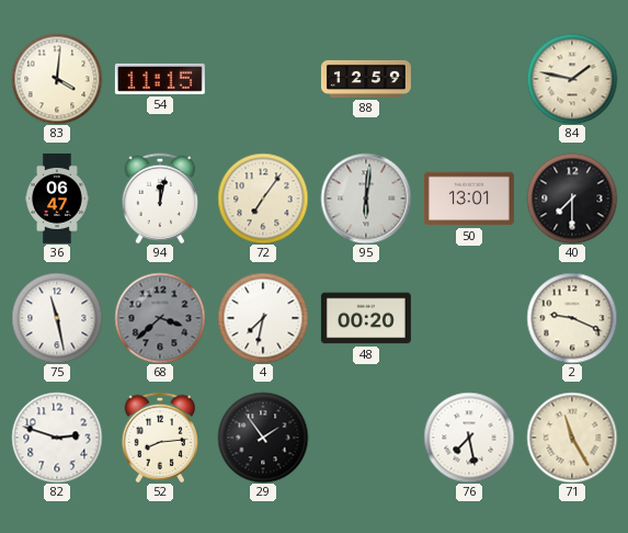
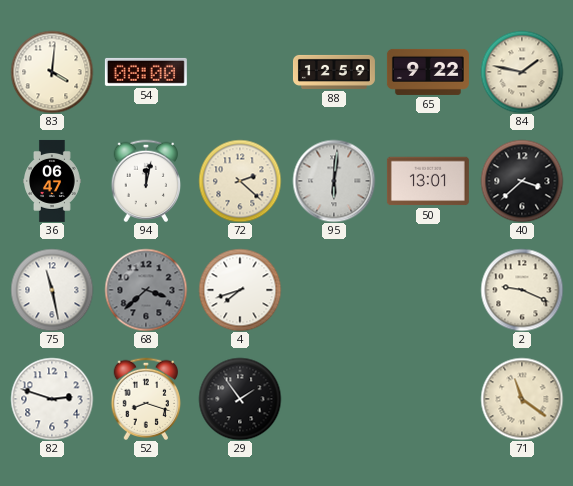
54: 11:15 -> 08:00
65: none -> 9:22
72: 7:06 -> 2:22
40: 7:30 -> 3:38
4: 7:32 -> 7:42
48: 00:20 -> none
52: 8:14 -> 8:18
76: 7:28 -> none
71: 11:25 -> 11:21
